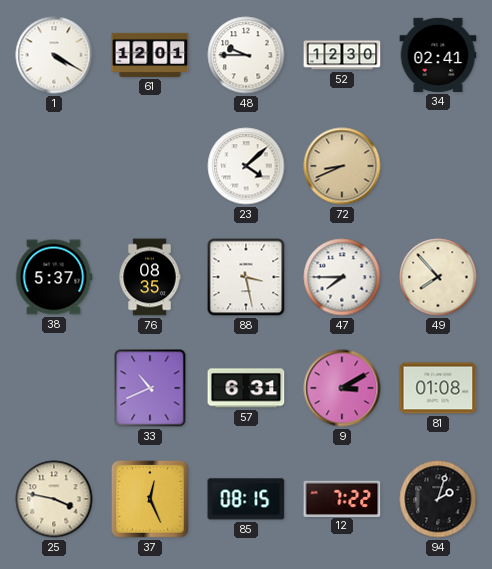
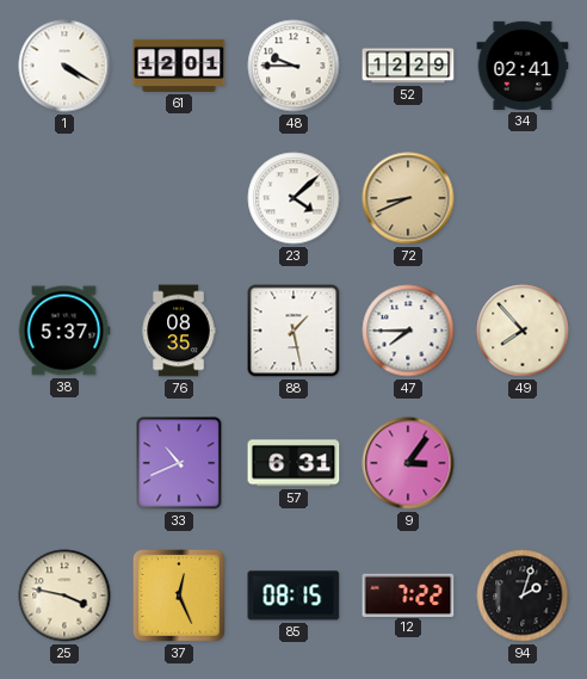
52: 12:30 -> 12:29
88: 3:28 -> 1:28
9: 3:10 -> 3:06
81: 01:08 -> none
